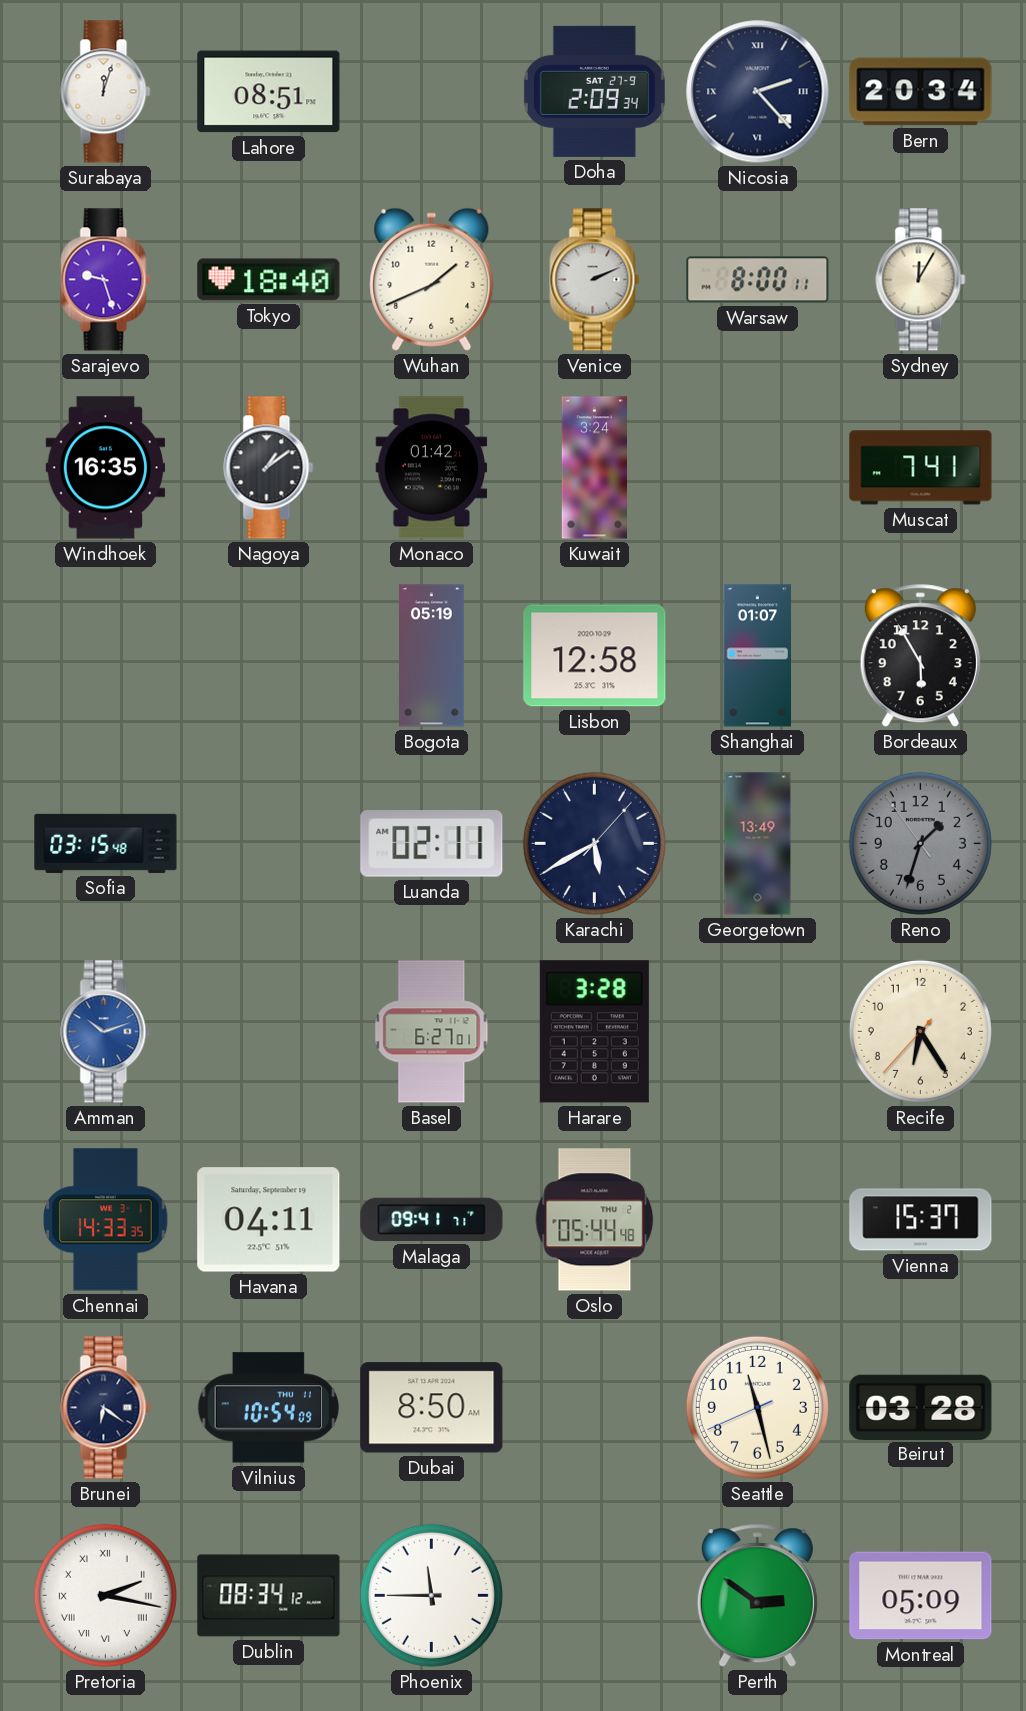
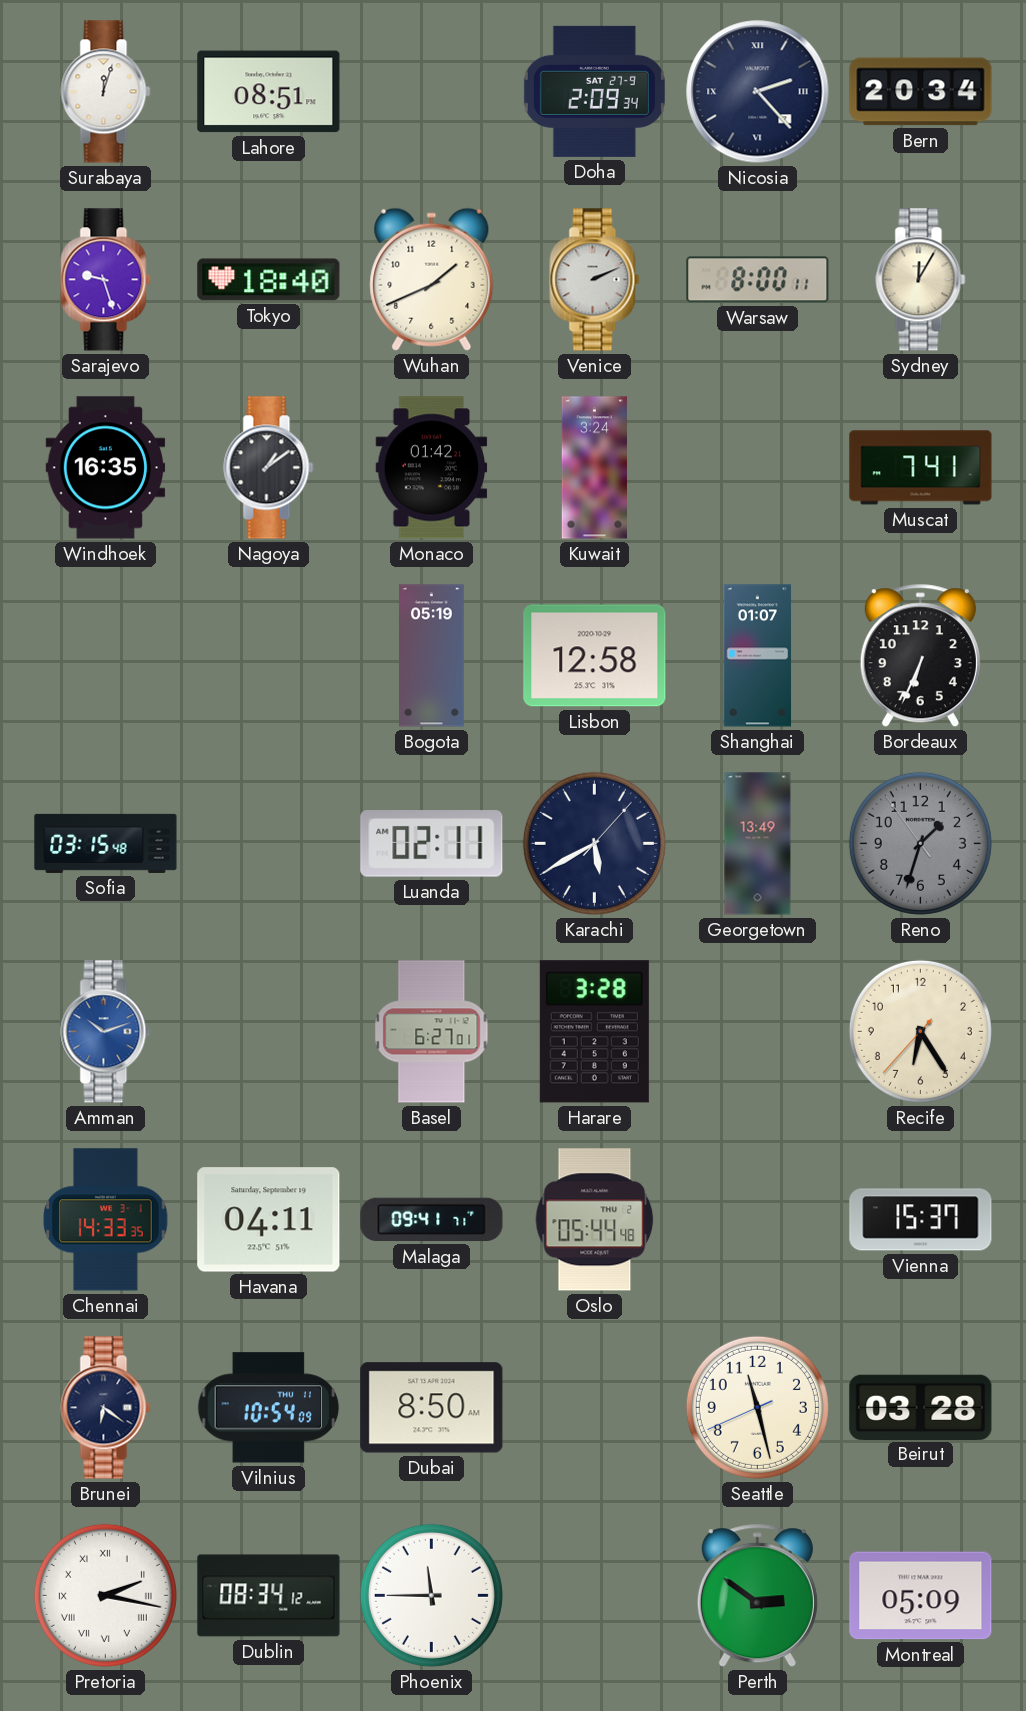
Bordeaux: 5:55 -> 6:34
